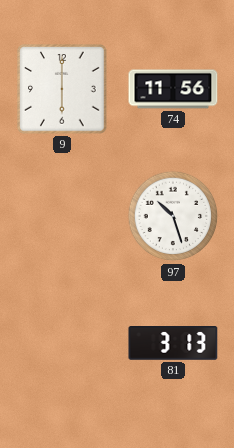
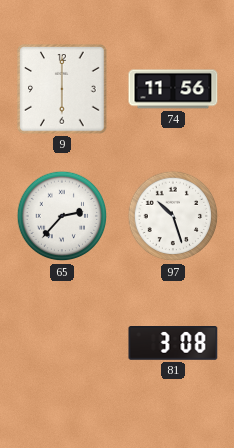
65: none -> 2:37
81: 3:13 -> 3:08
